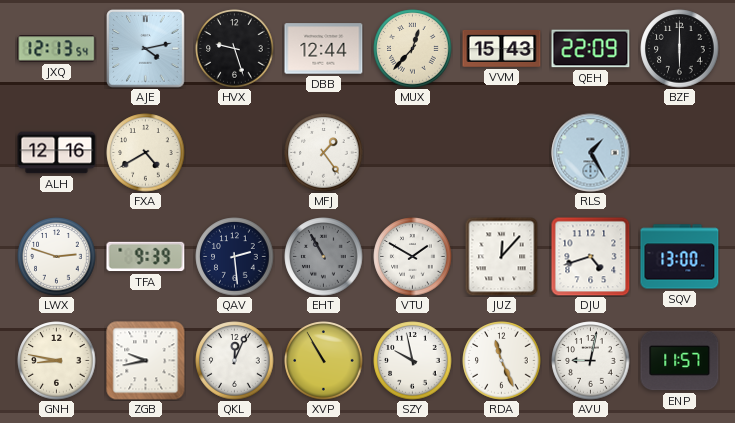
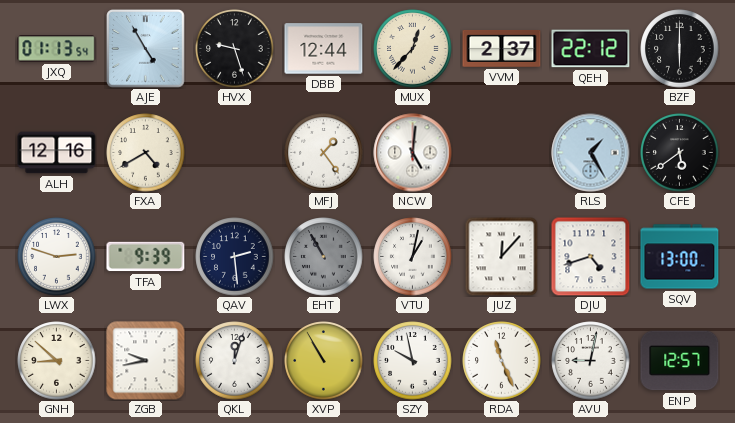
JXQ: 12:13 -> 01:13
AJE: 4:13 -> 4:55
VVM: 15:43 -> 2:37
QEH: 22:09 -> 22:12
NCW: none -> 5:01
CFE: none -> 5:39
VTU: 1:50 -> 1:02
GNH: 8:47 -> 8:52
QKL: 12:04 -> 12:03
ENP: 11:57 -> 12:57
